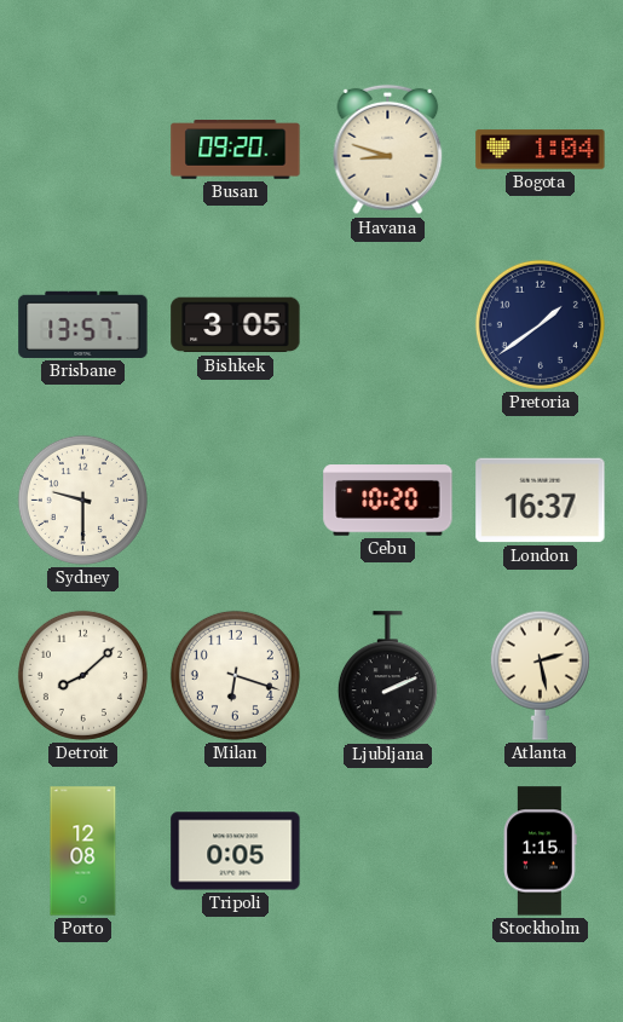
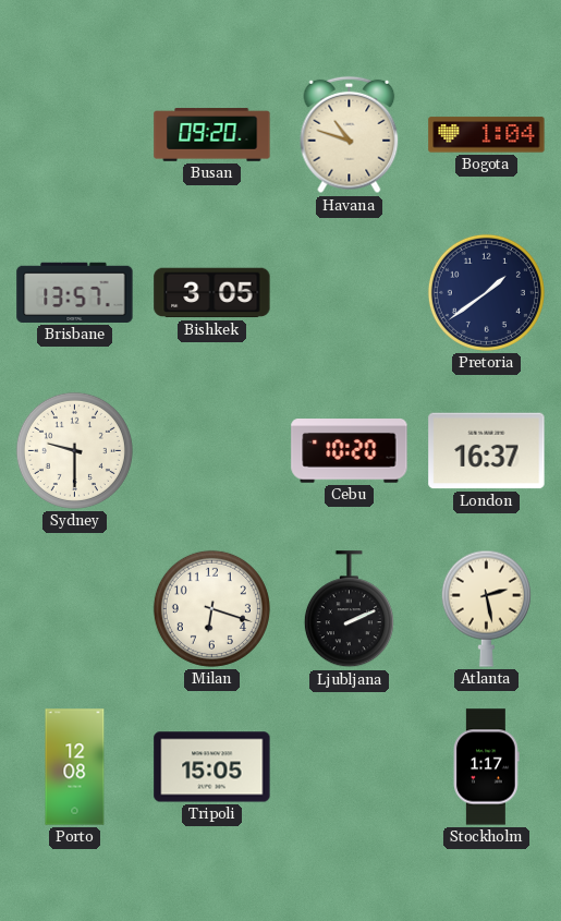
Havana: 8:48 -> 10:48
Detroit: 8:08 -> none
Tripoli: 0:05 -> 15:05
Stockholm: 1:15 -> 1:17
